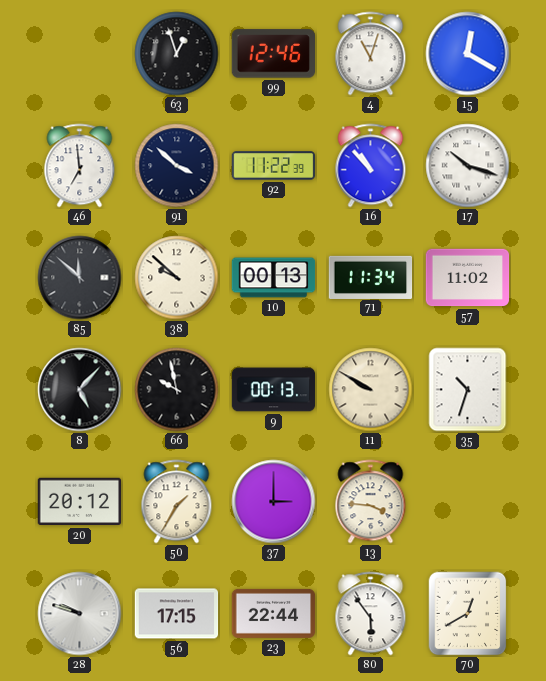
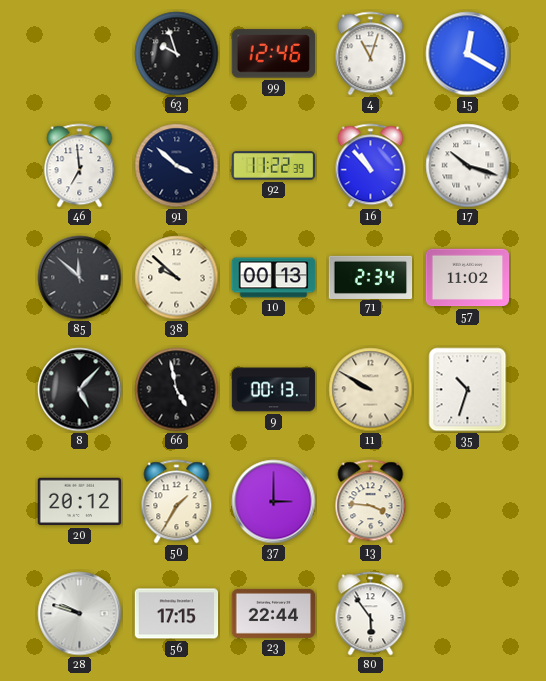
63: 12:57 -> 9:57
71: 11:34 -> 2:34
66: 9:58 -> 4:58
70: 12:40 -> none
